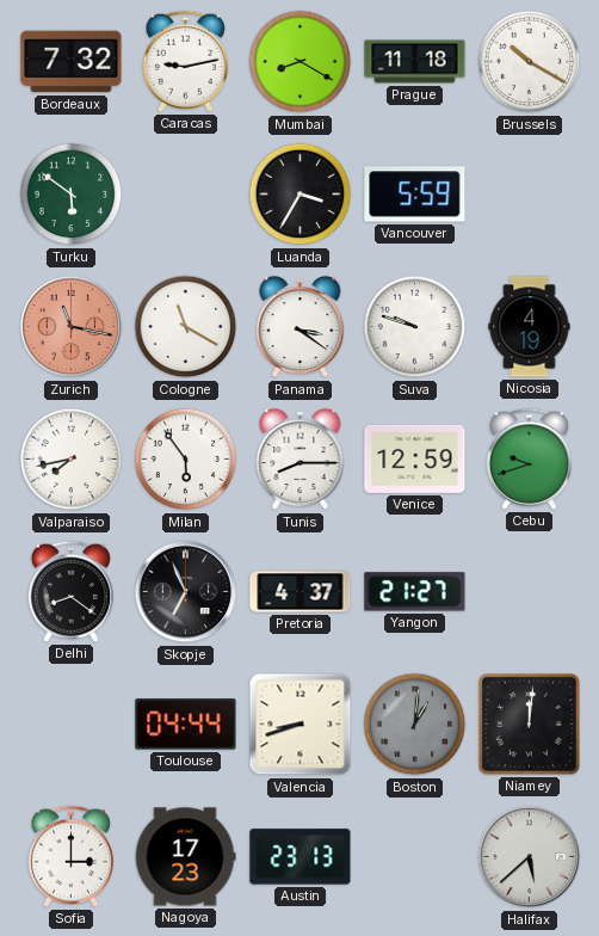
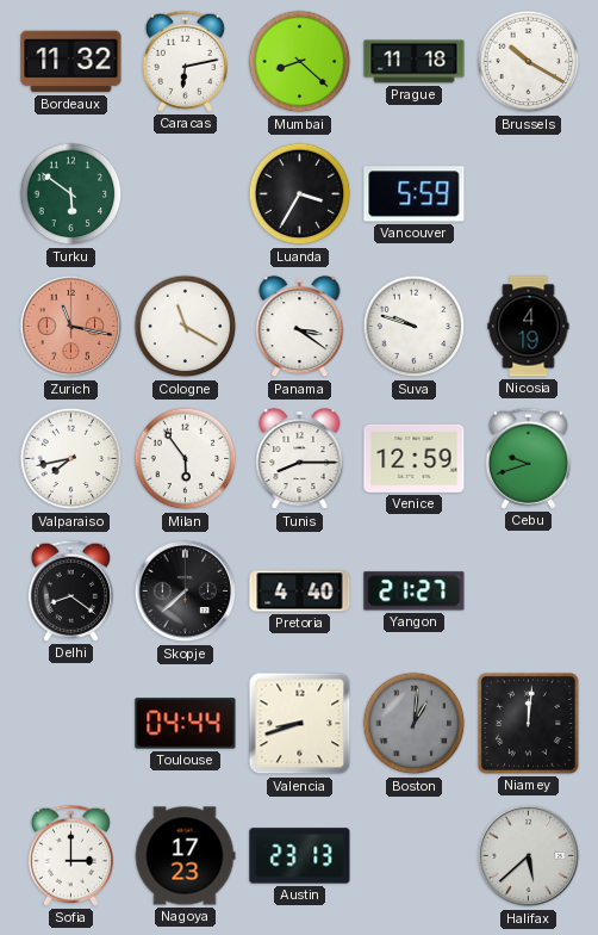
Bordeaux: 7:32 -> 11:32
Caracas: 9:13 -> 6:13
Mumbai: 8:20 -> 8:22
Skopje: 6:56 -> 7:38
Pretoria: 4:37 -> 4:40
